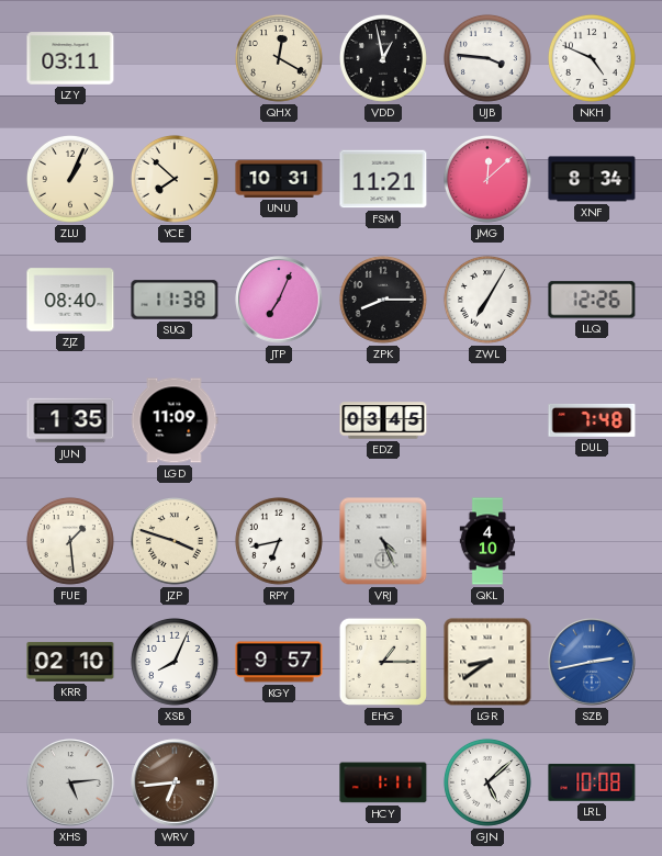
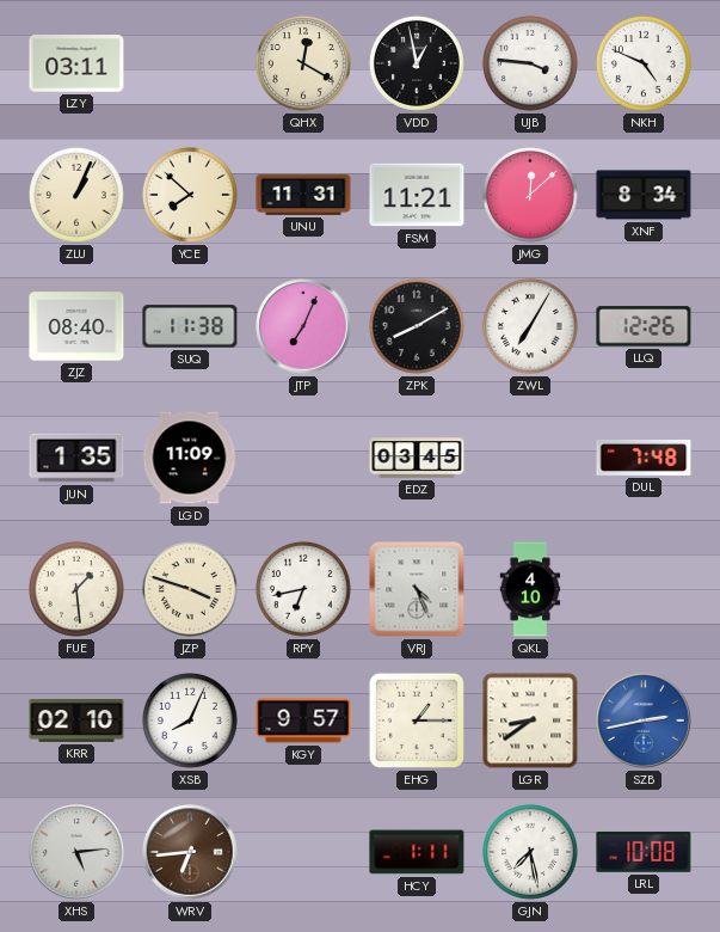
UNU: 10:31 -> 11:31
ZPK: 8:15 -> 8:10
GJN: 5:08 -> 7:28
